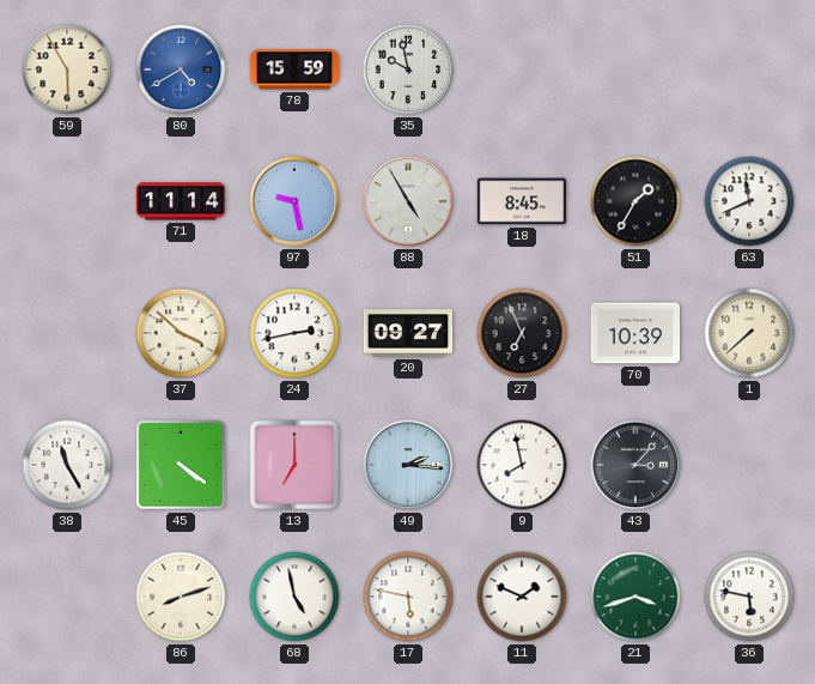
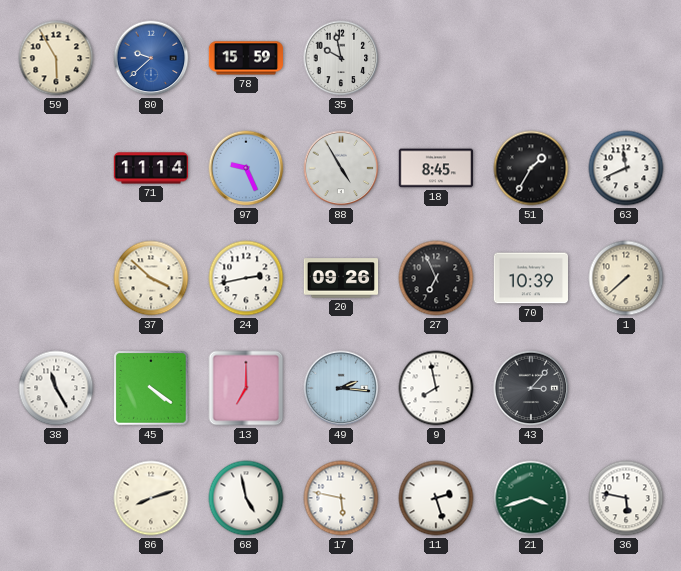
80: 4:40 -> 9:38
97: 9:28 -> 9:26
20: 09:27 -> 09:26
11: 1:49 -> 2:27
